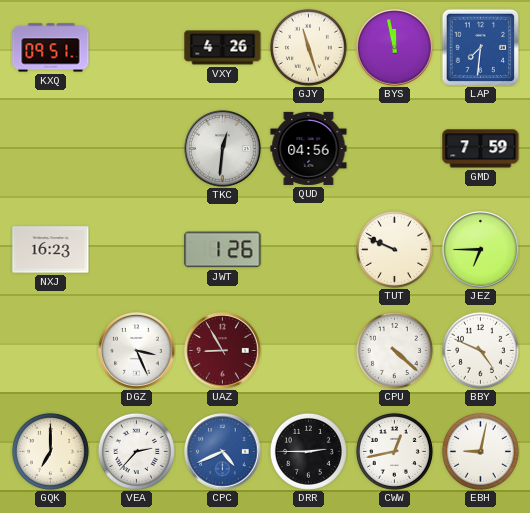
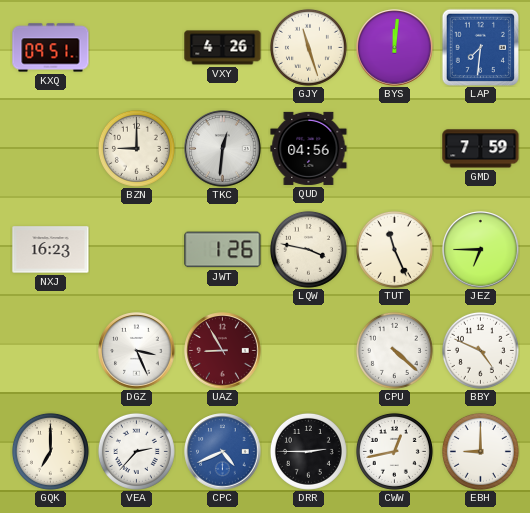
BYS: 11:58 -> 12:01
BZN: none -> 9:00
LQW: none -> 3:47
TUT: 9:49 -> 11:26
EBH: 9:02 -> 9:00
